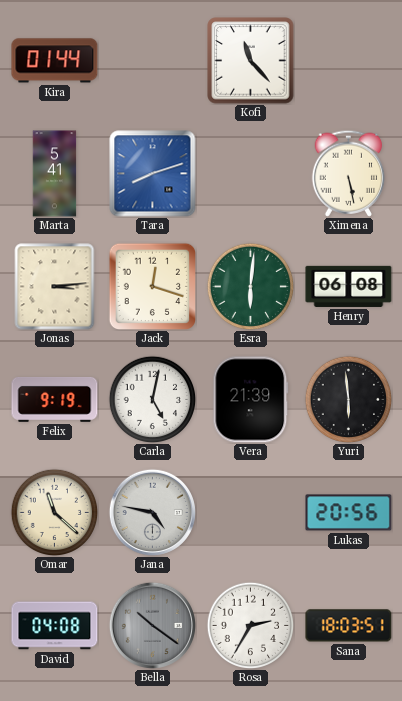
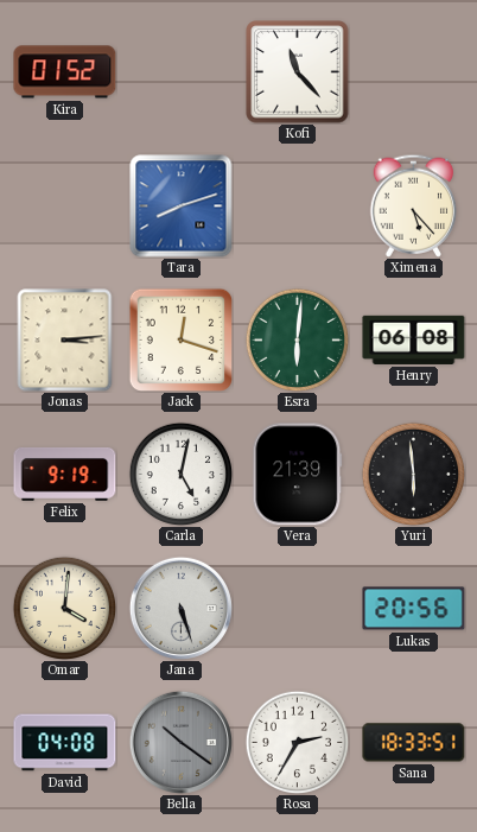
Kira: 01:44 -> 01:52
Marta: 5:41 -> none
Ximena: 5:28 -> 5:23
Omar: 11:22 -> 4:01
Jana: 4:47 -> 5:27
Sana: 18:03 -> 18:33
